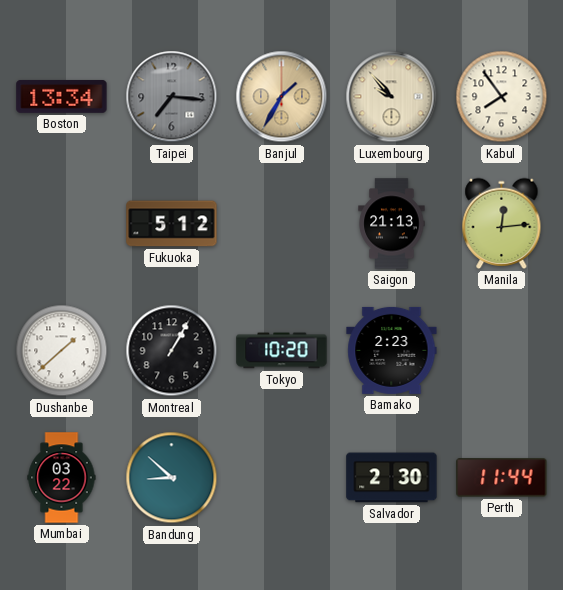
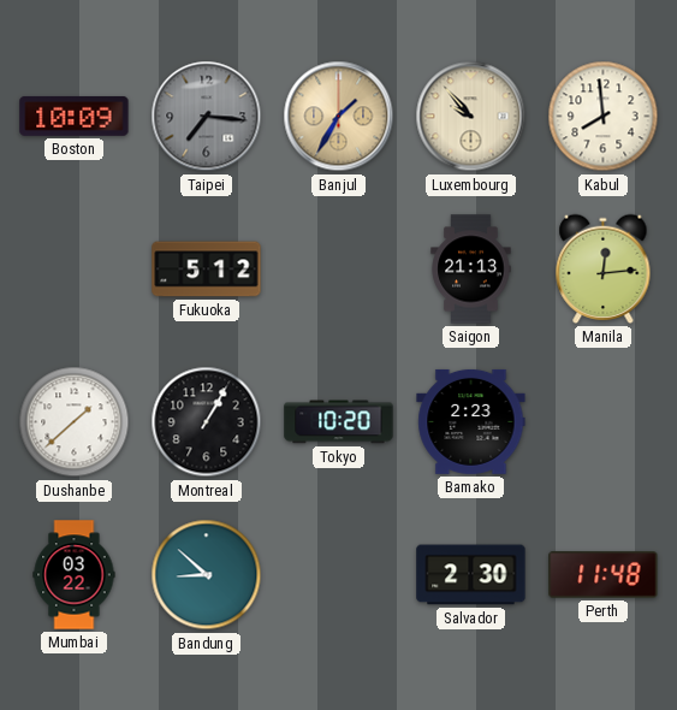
Boston: 13:34 -> 10:09
Kabul: 7:54 -> 7:59
Perth: 11:44 -> 11:48
